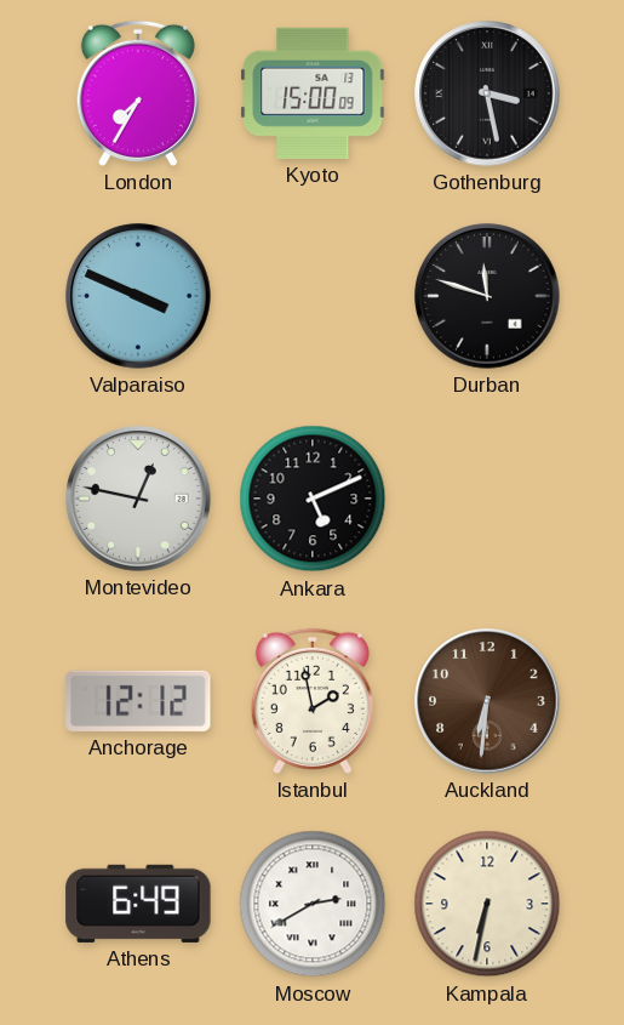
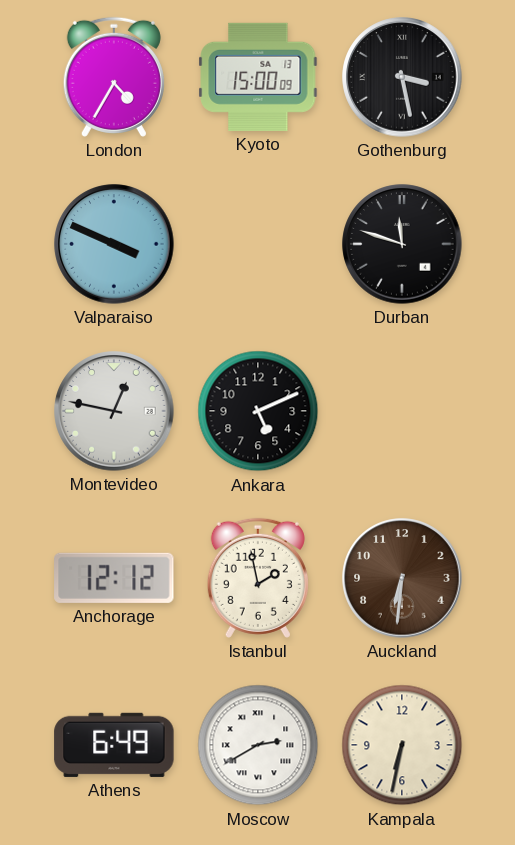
London: 7:35 -> 4:35
